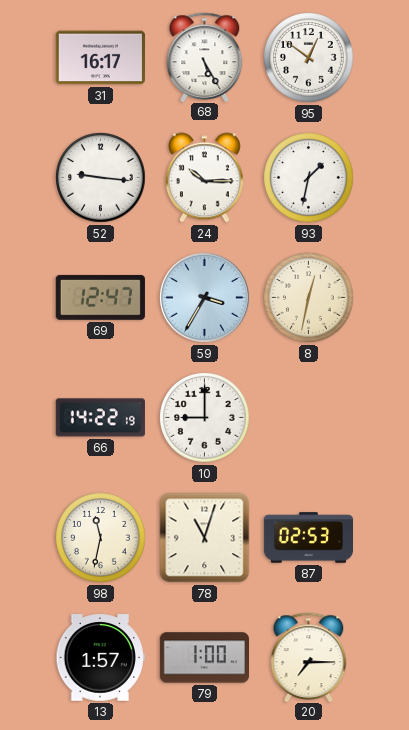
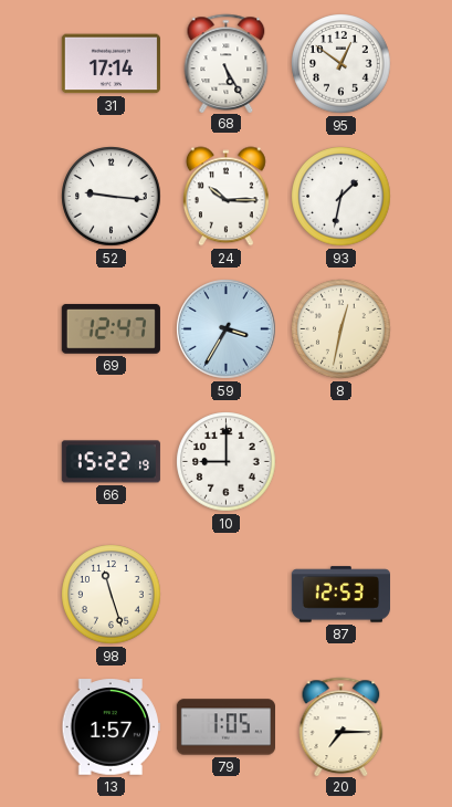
31: 16:17 -> 17:14
66: 14:22 -> 15:22
98: 11:32 -> 11:27
78: 11:03 -> none
87: 02:53 -> 12:53
79: 1:00 -> 1:05
